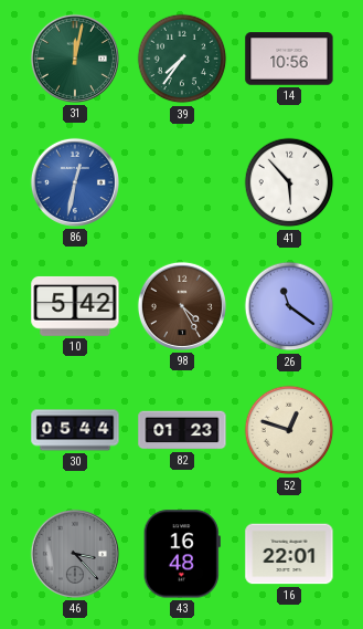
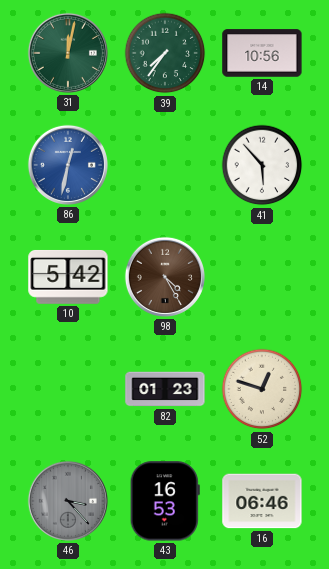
26: 11:21 -> none
30: 05:44 -> none
43: 16:48 -> 16:53
16: 22:01 -> 06:46
